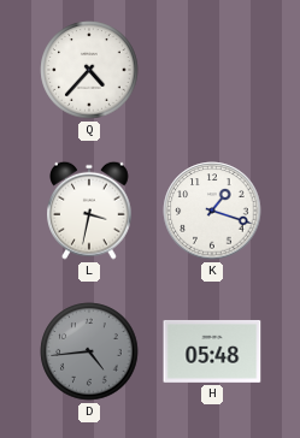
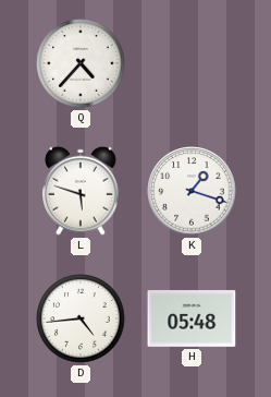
L: 3:32 -> 5:48
D dial: grey -> white
